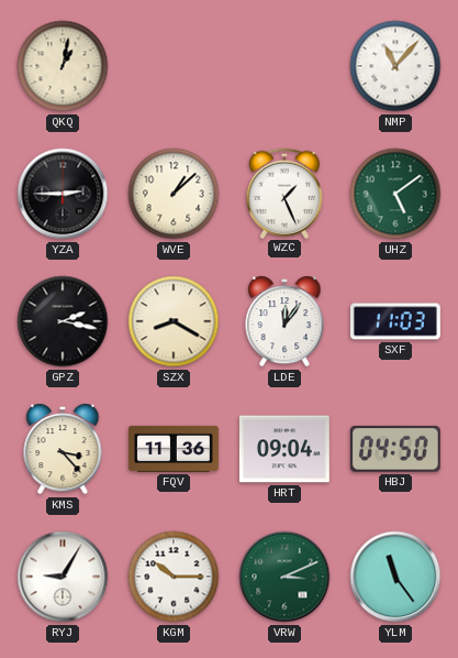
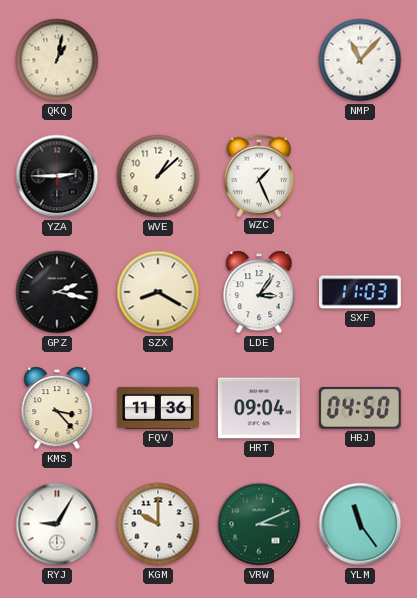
UHZ: 5:09 -> none
LDE: 12:06 -> 3:06
KGM: 10:15 -> 10:00
